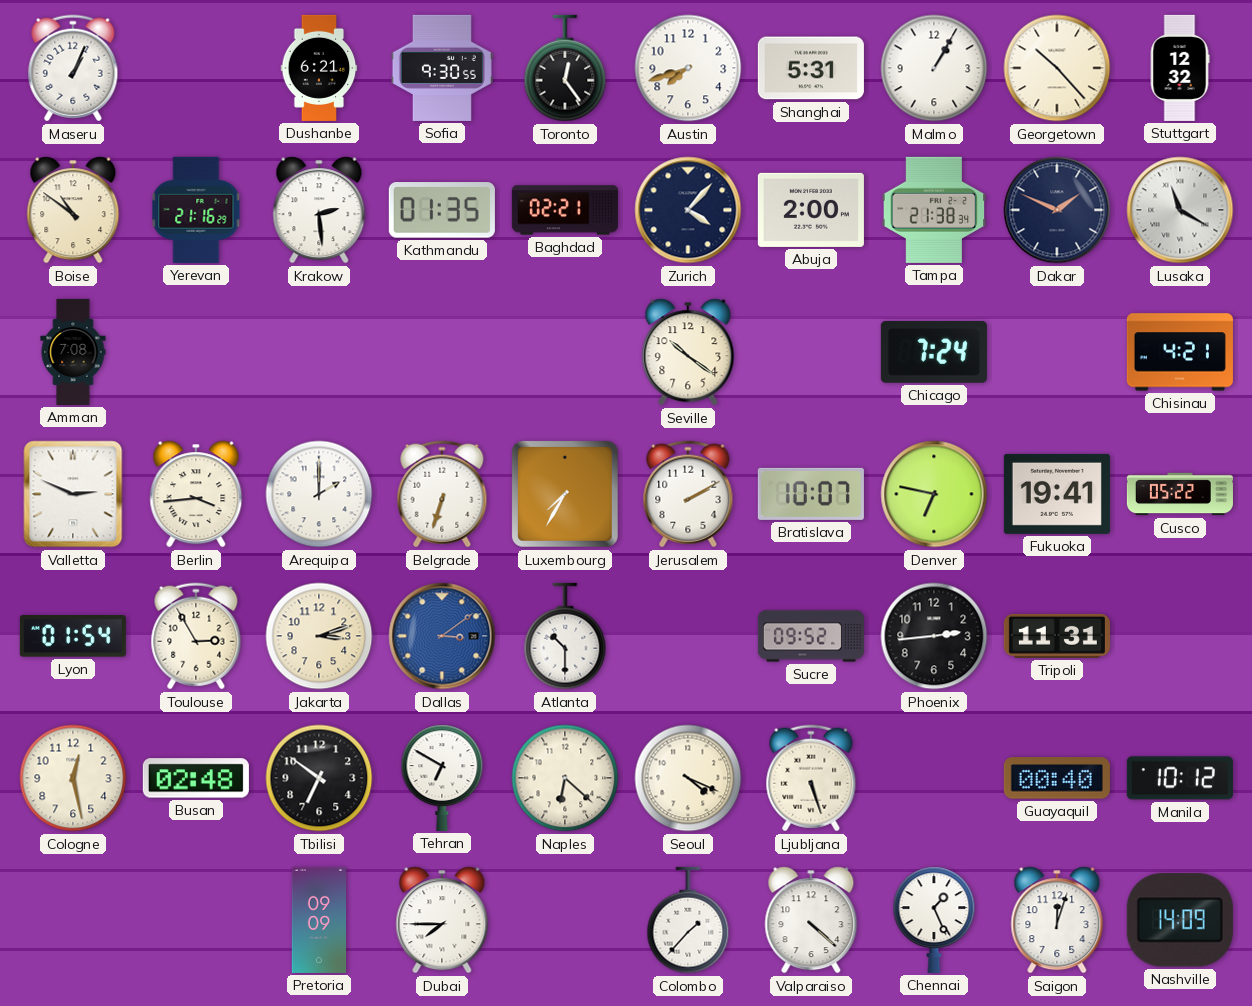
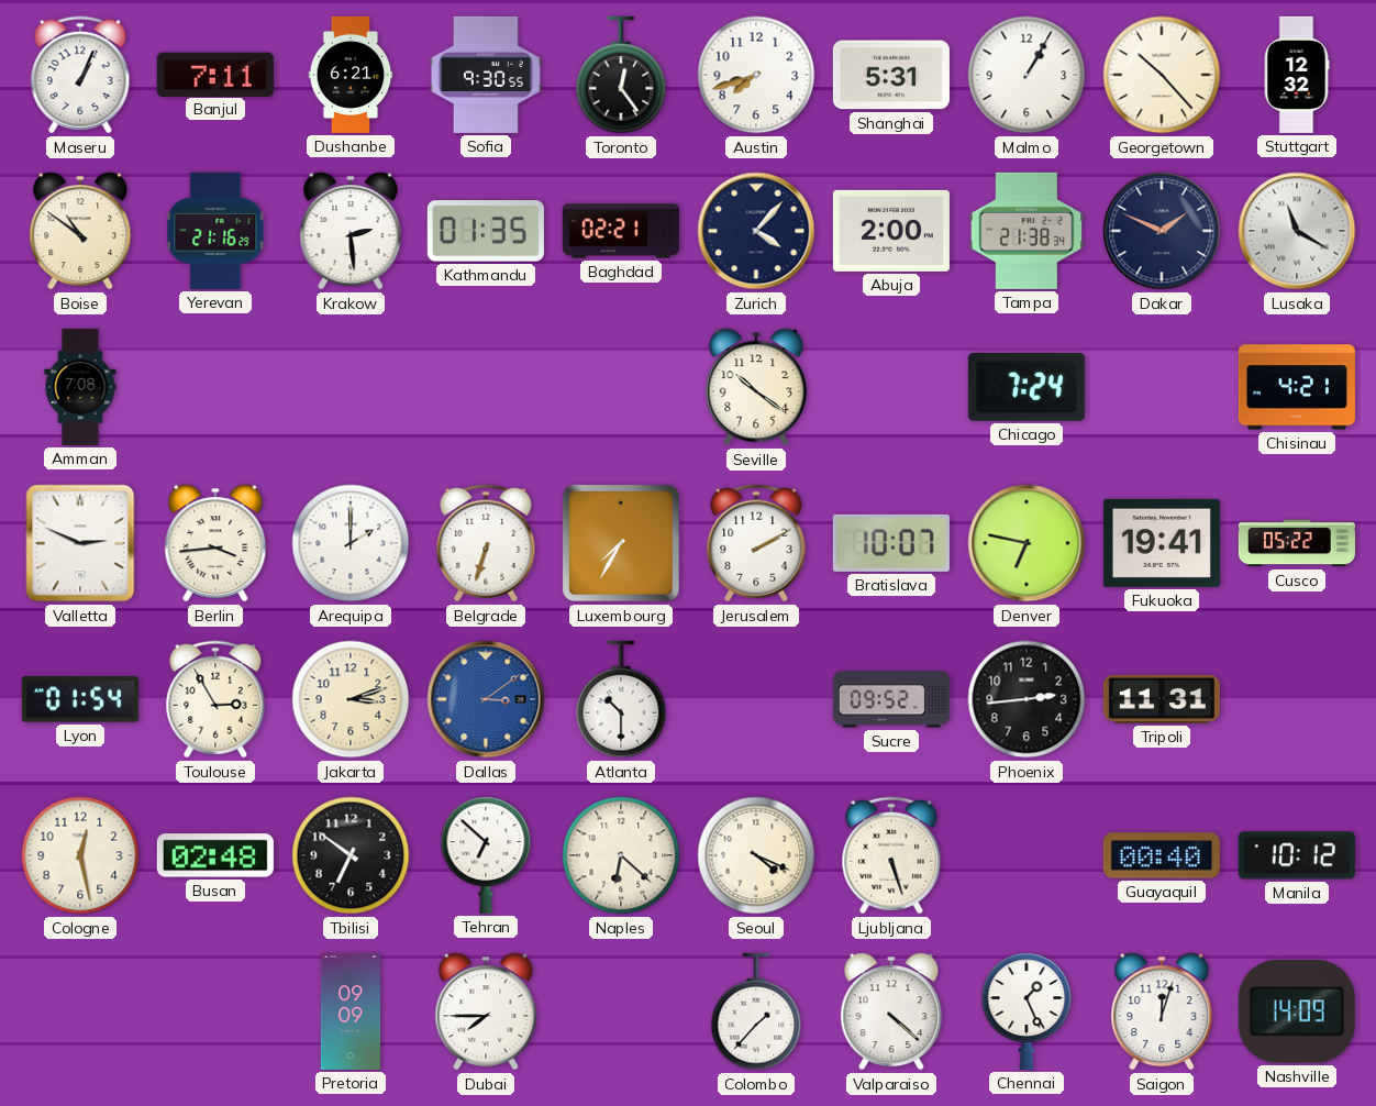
Banjul: none -> 7:11
Tehran: 6:50 -> 6:52
